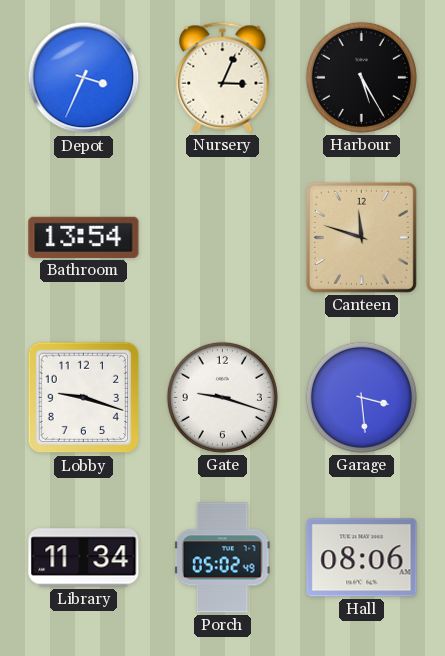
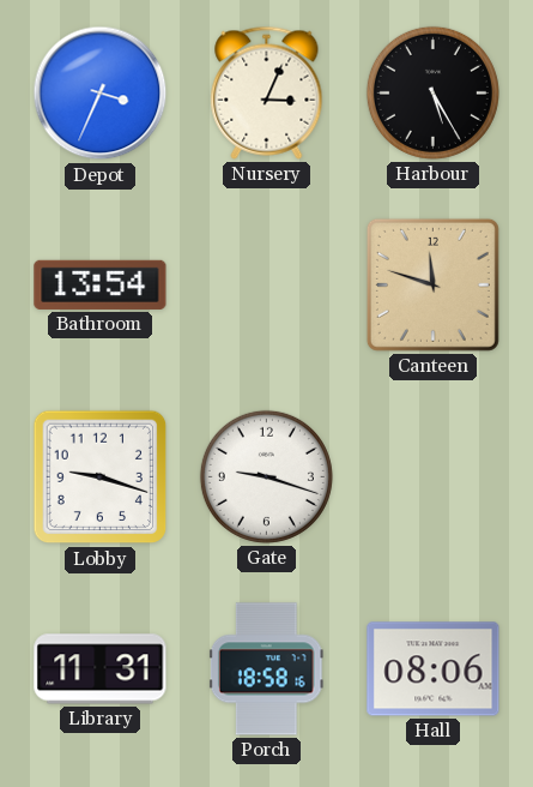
Garage: 3:29 -> none
Library: 11:34 -> 11:31
Porch: 05:02 -> 18:58
